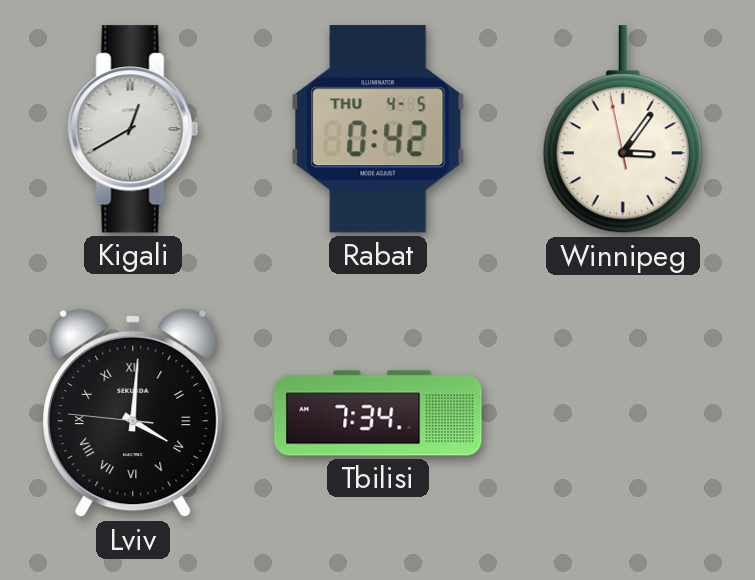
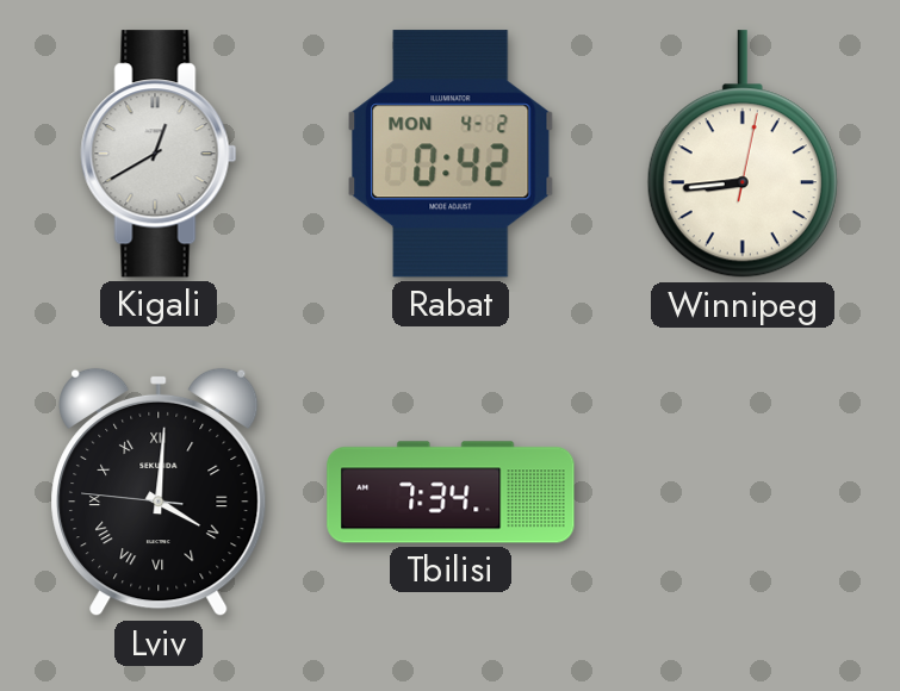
Rabat date: THU 4-5 -> MON 4-2
Winnipeg: 3:05 -> 8:44
